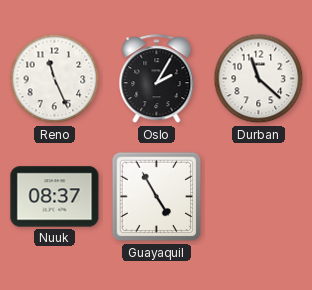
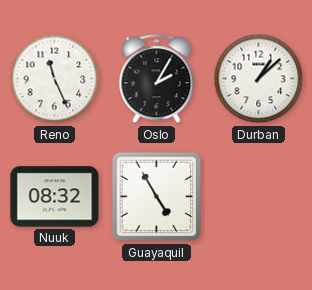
Durban: 11:22 -> 1:08
Nuuk: 08:37 -> 08:32
